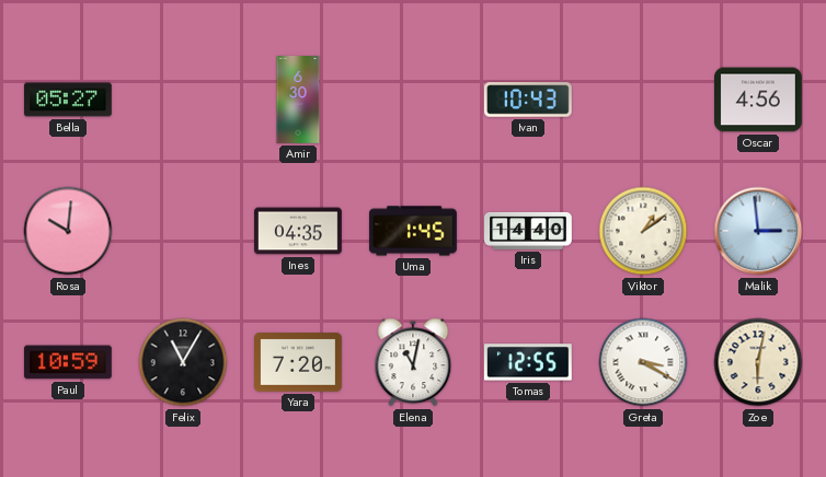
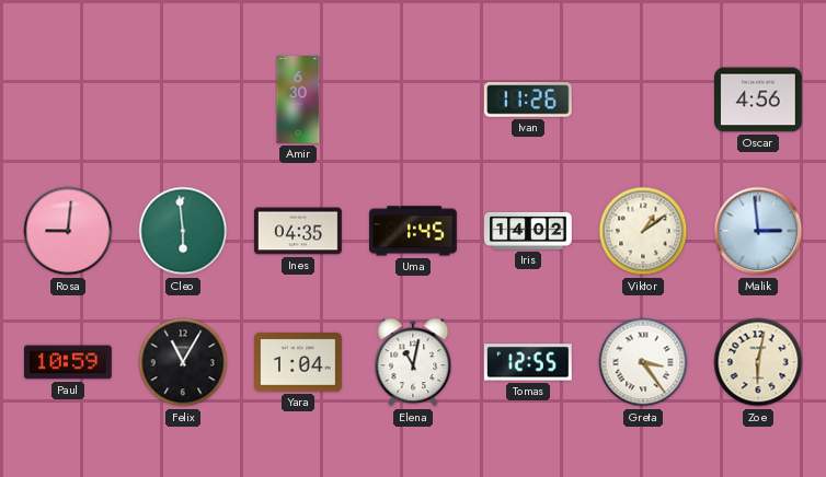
Bella: 05:27 -> none
Ivan: 10:43 -> 11:26
Rosa: 10:01 -> 9:01
Cleo: none -> 5:59
Iris: 14:40 -> 14:02
Yara: 7:20 -> 1:04
Greta: 3:20 -> 3:24
